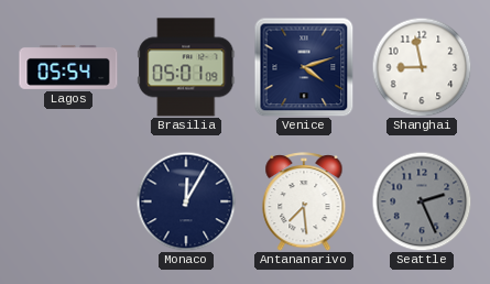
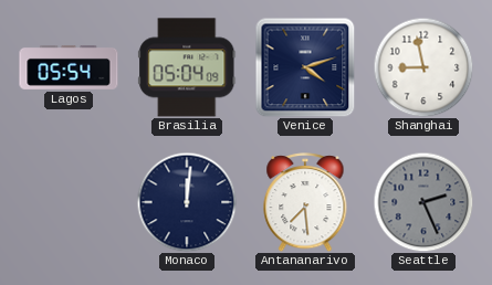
Brasilia: 05:01 -> 05:04
Monaco: 12:05 -> 12:01
